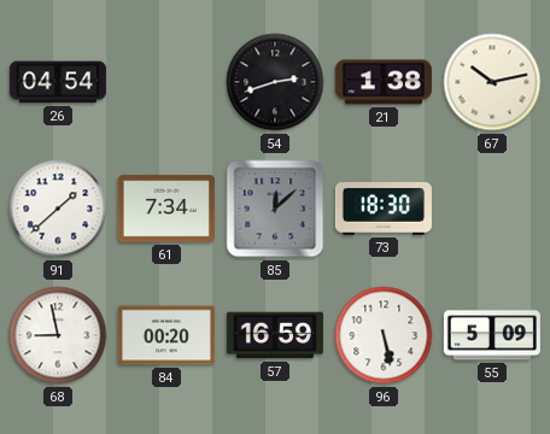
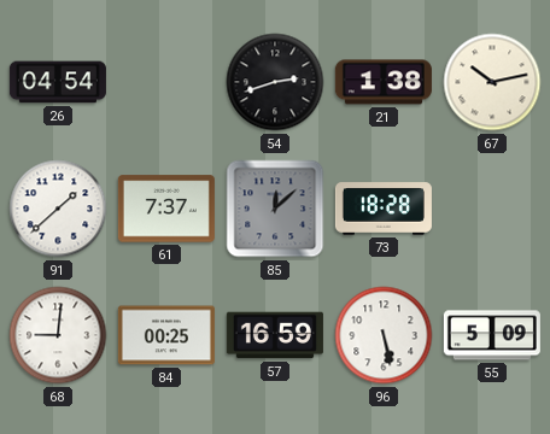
61: 7:34 -> 7:37
73: 18:30 -> 18:28
68: 8:58 -> 9:01
84: 00:20 -> 00:25
